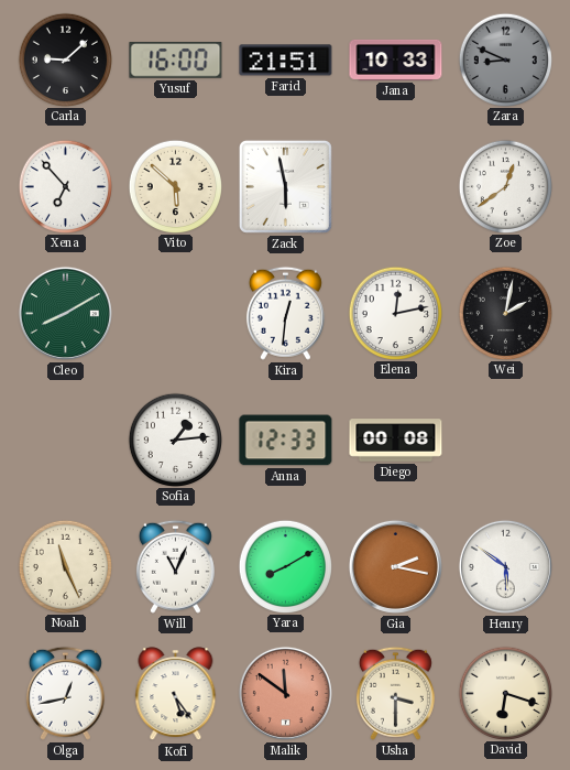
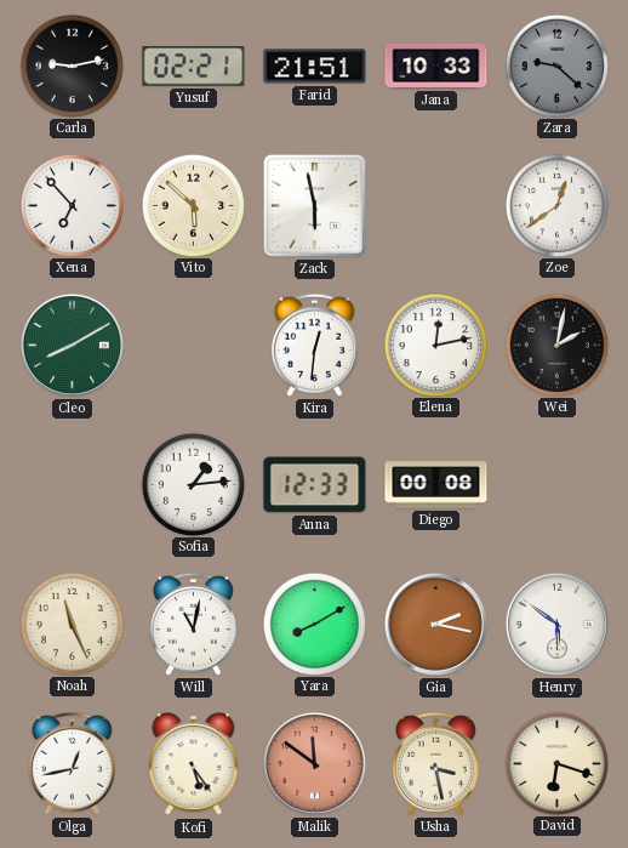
Carla: 9:08 -> 9:13
Yusuf: 16:00 -> 02:21
Zara: 8:49 -> 9:22
Will: 11:04 -> 11:02
Usha: 3:30 -> 3:28
